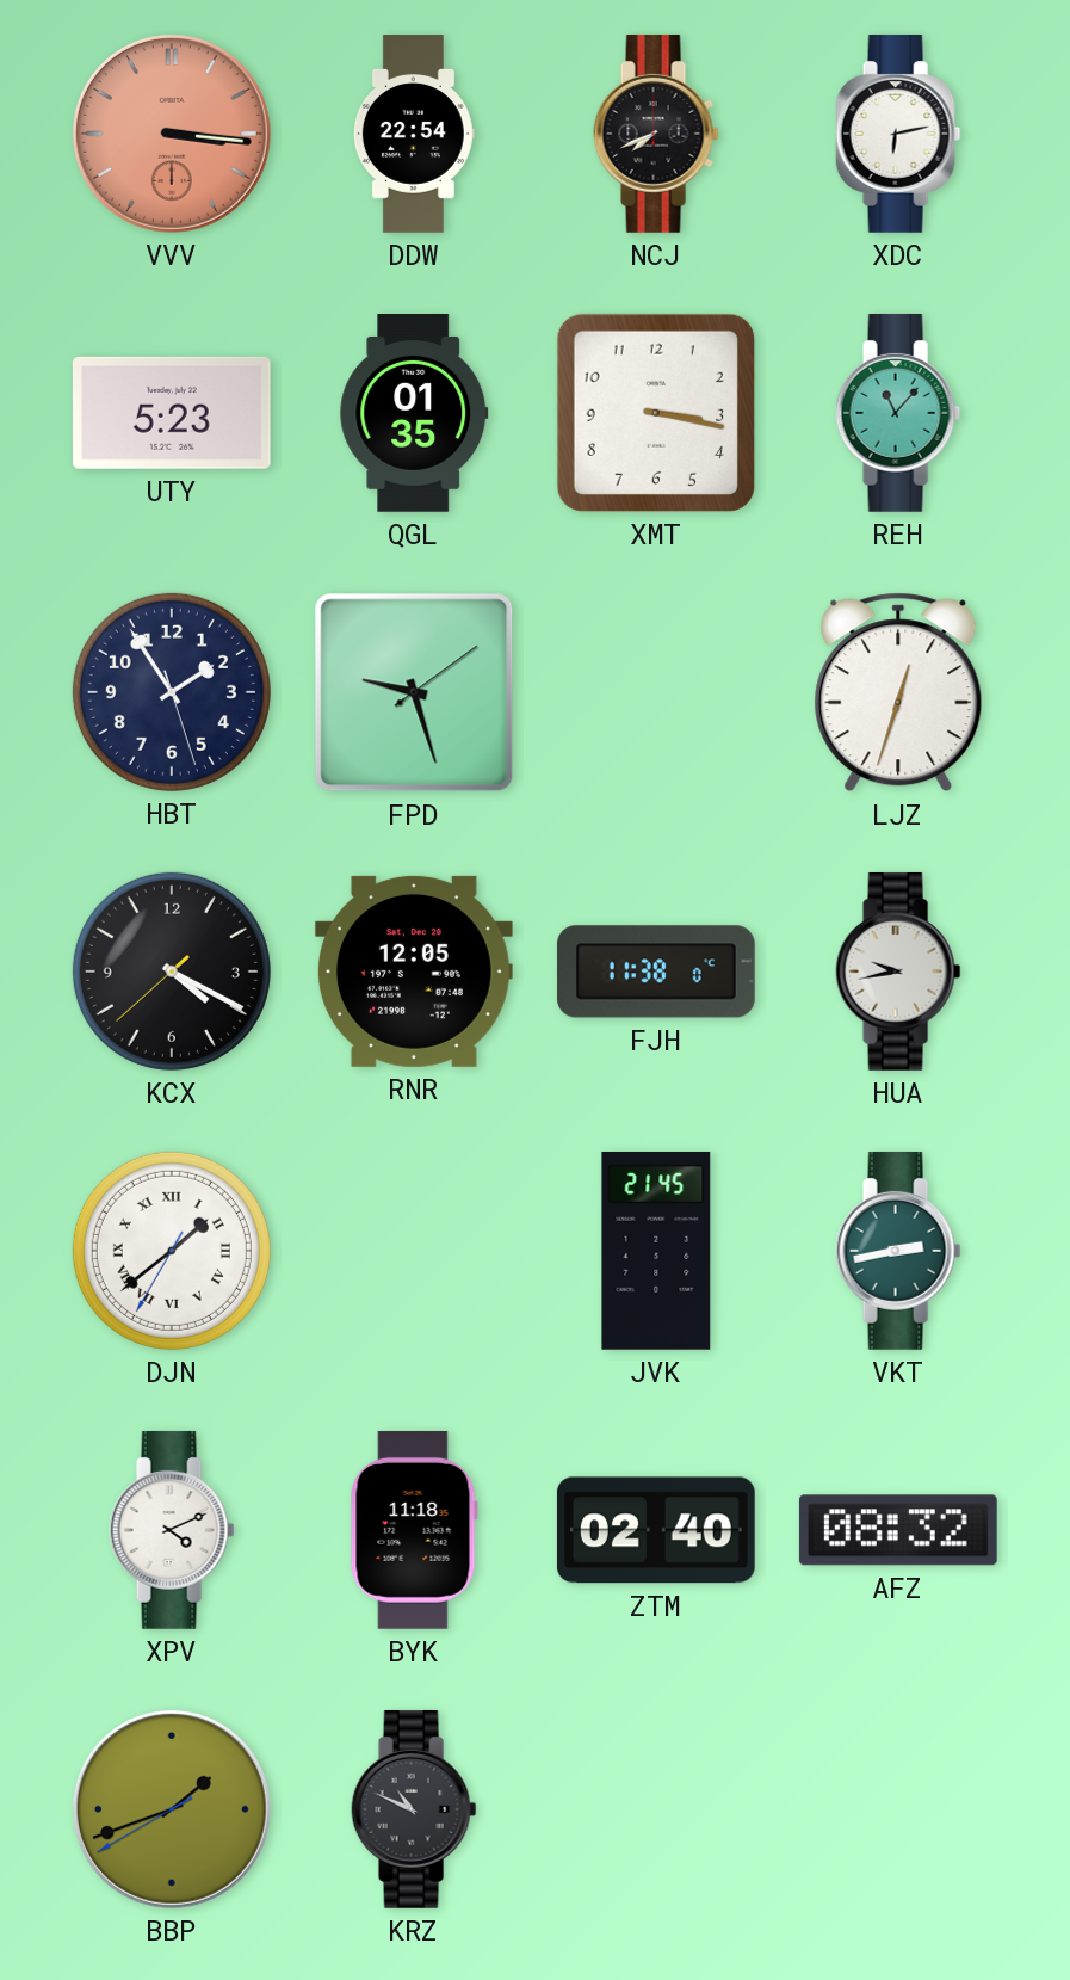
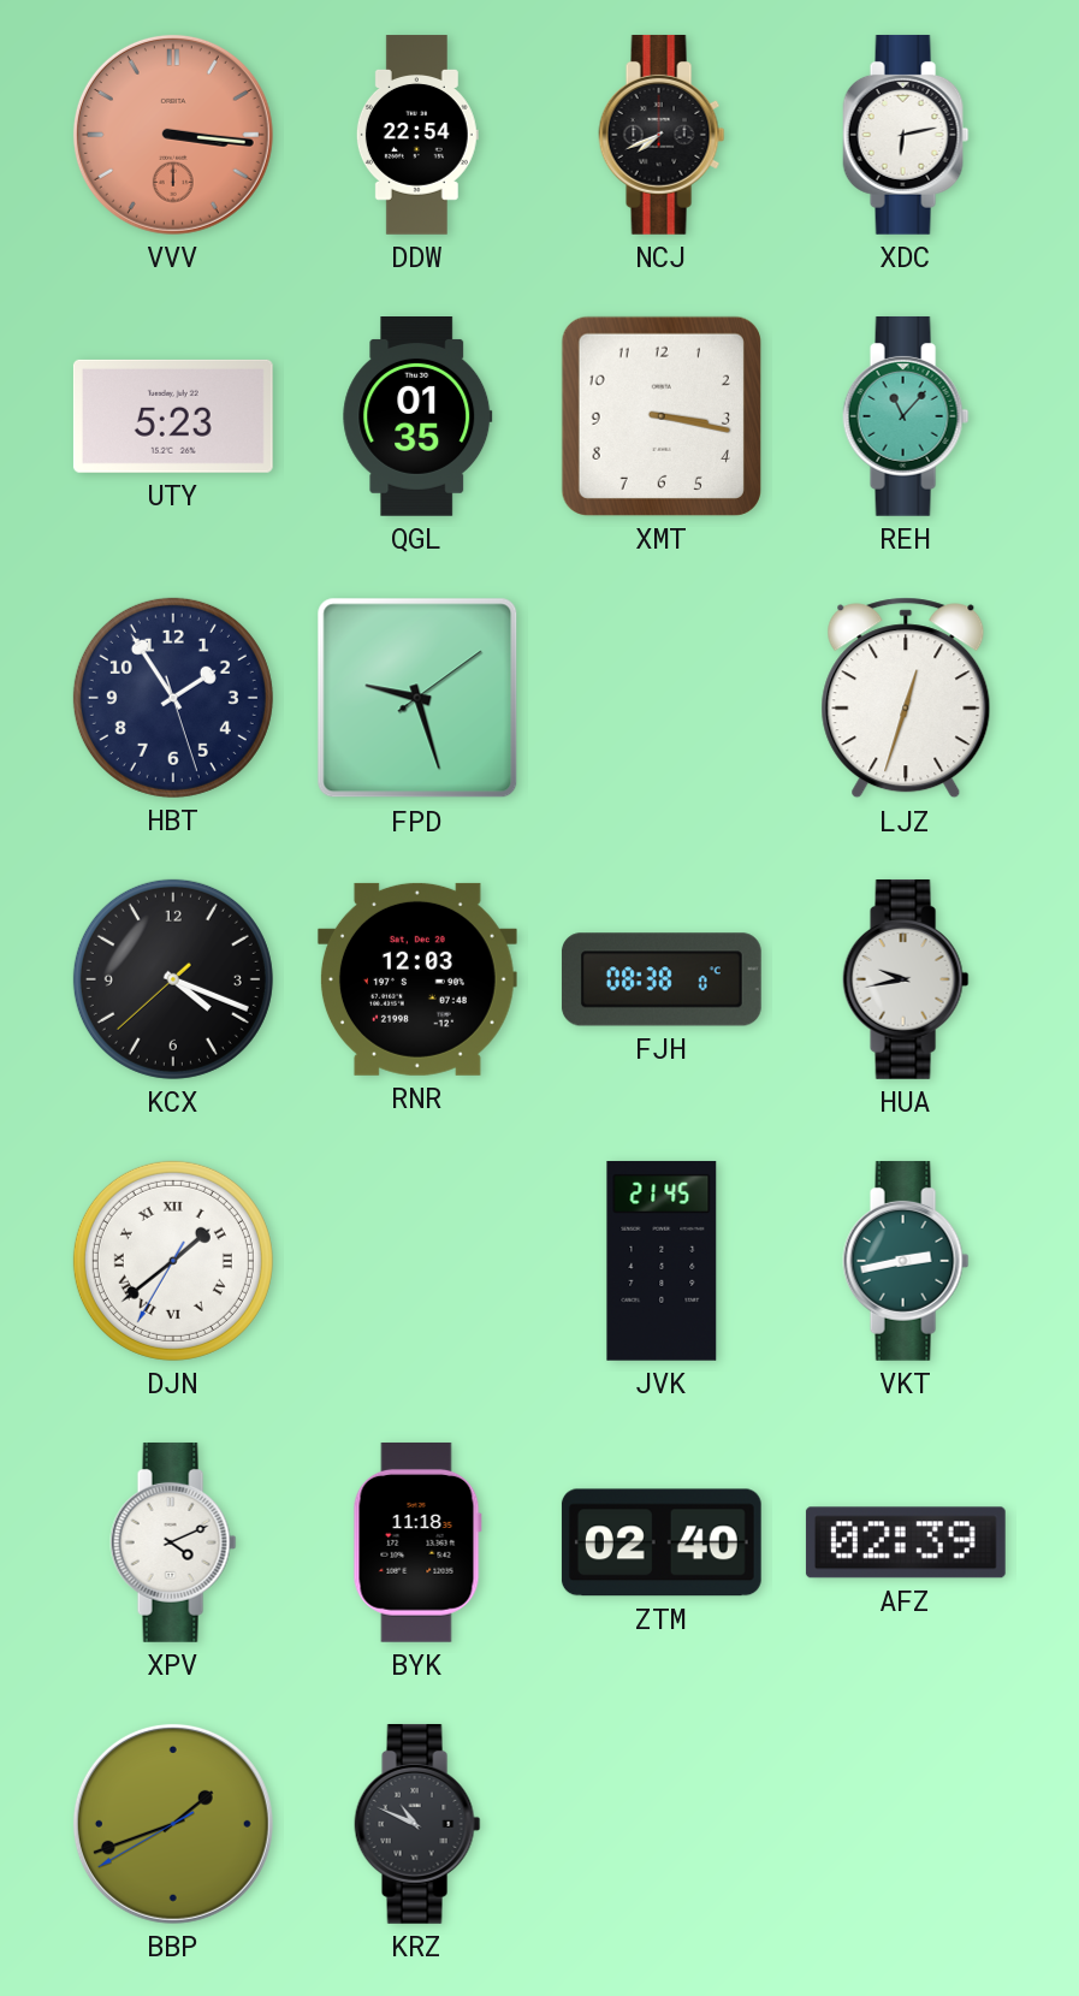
KCX: 4:19 -> 4:18
RNR: 12:05 -> 12:03
FJH: 11:38 -> 08:38
AFZ: 08:32 -> 02:39
